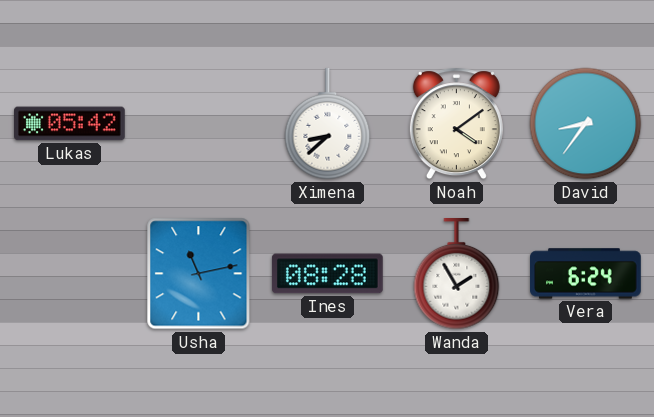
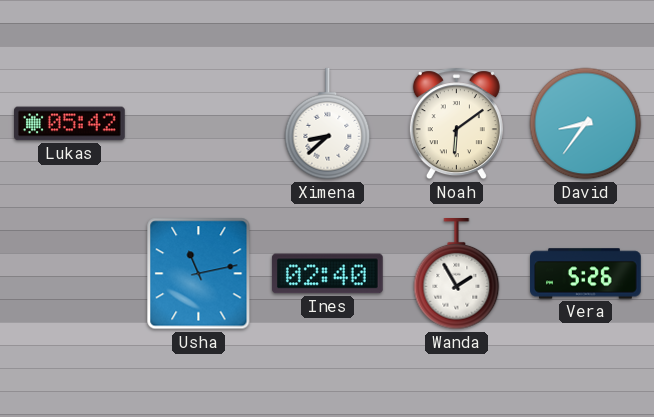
Noah: 4:09 -> 6:09
Ines: 08:28 -> 02:40
Vera: 6:24 -> 5:26
